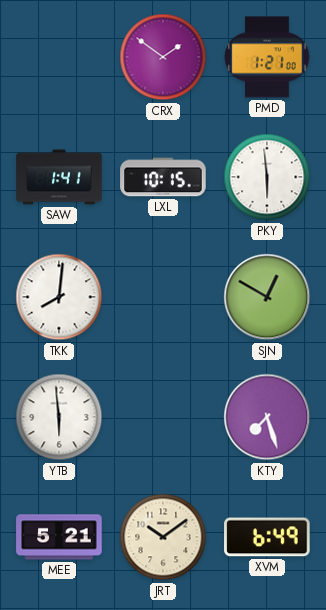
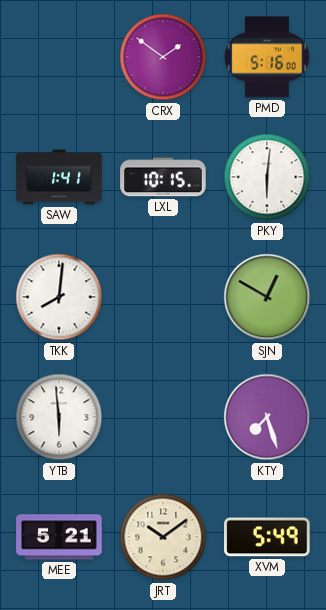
PMD: 1:21 -> 5:16
PKY: 5:59 -> 6:01
XVM: 6:49 -> 5:49
